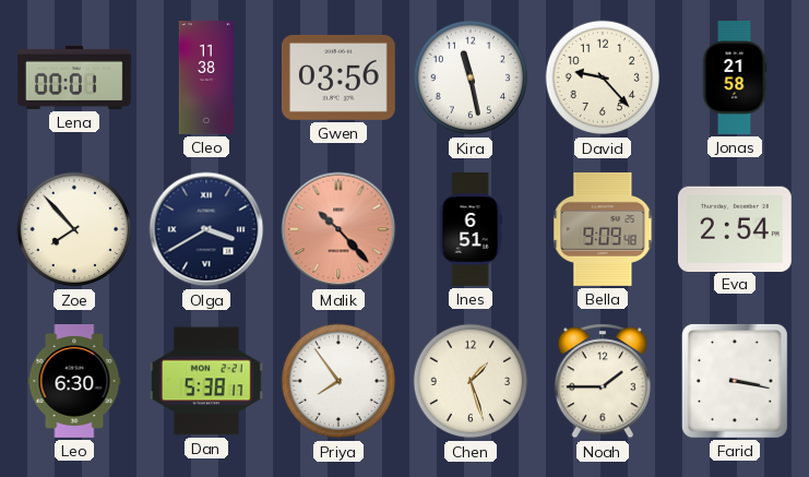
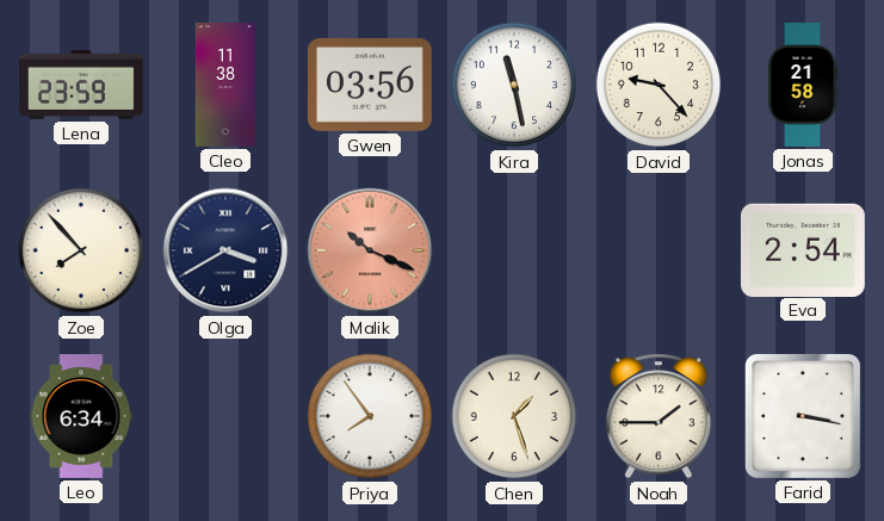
Lena: 00:01 -> 23:59
Malik: 10:23 -> 10:19
Ines: 6:51 -> none
Bella: 9:09 -> none
Leo: 6:30 -> 6:34
Dan: 5:38 -> none
